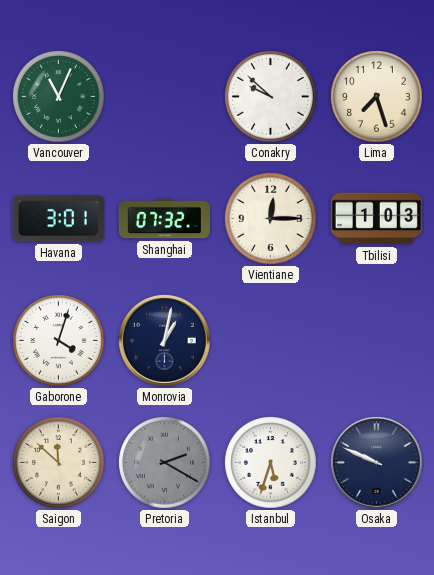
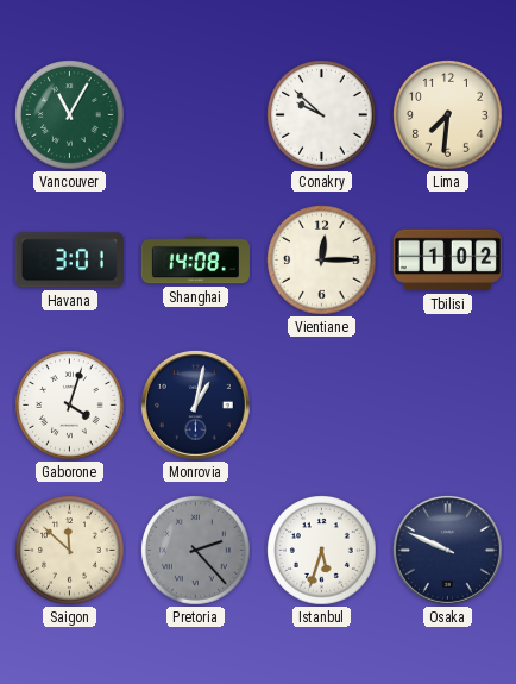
Vancouver: 11:04 -> 11:05
Lima: 7:27 -> 7:31
Shanghai: 07:32 -> 14:08
Tbilisi: 1:03 -> 1:02
Pretoria: 2:20 -> 2:23
